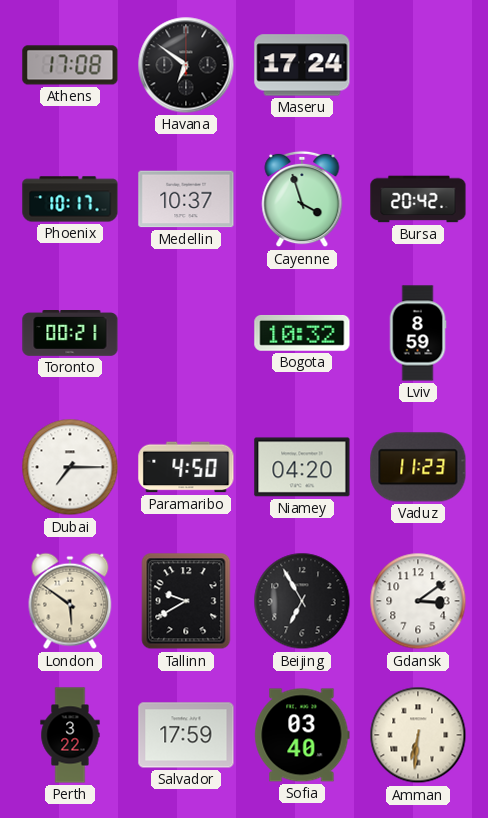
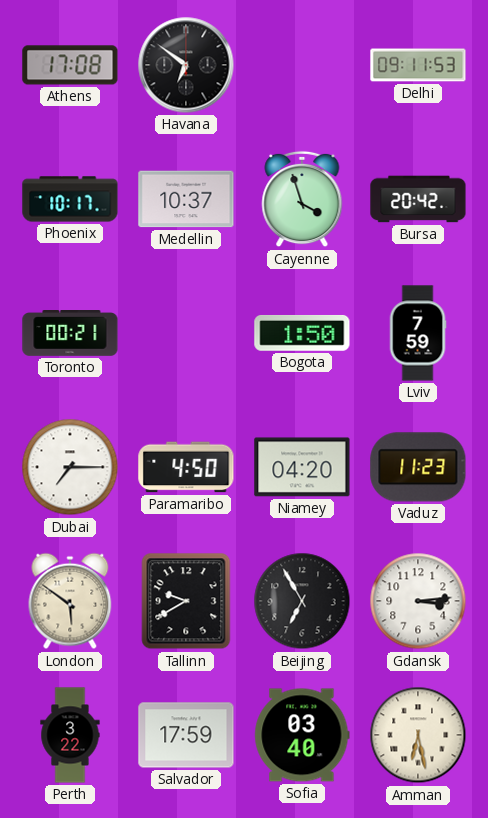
Maseru: 17:24 -> none
Delhi: none -> 09:11
Bogota: 10:32 -> 1:50
Lviv: 8:59 -> 7:59
Gdansk: 3:09 -> 3:14
Amman: 6:31 -> 6:28
